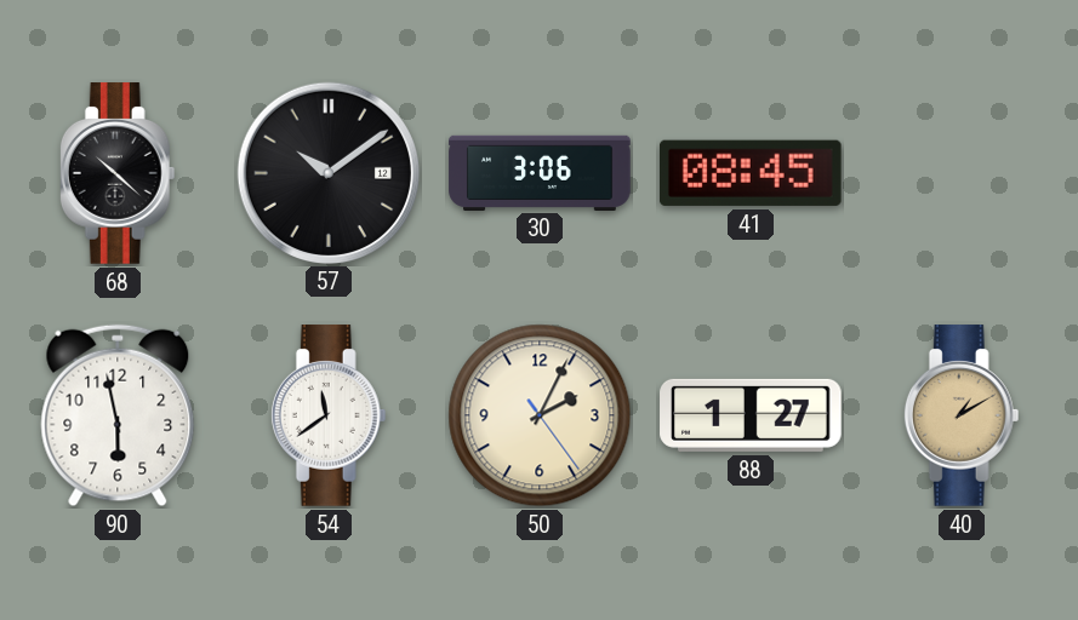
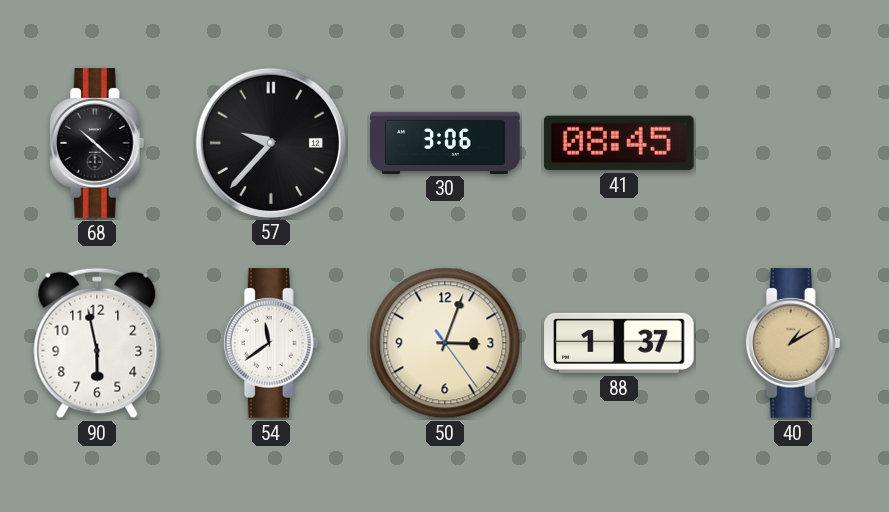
57: 10:09 -> 9:37
50: 2:04 -> 3:03
88: 1:27 -> 1:37
